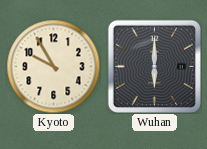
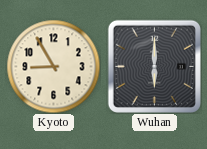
Kyoto: 9:55 -> 8:55
